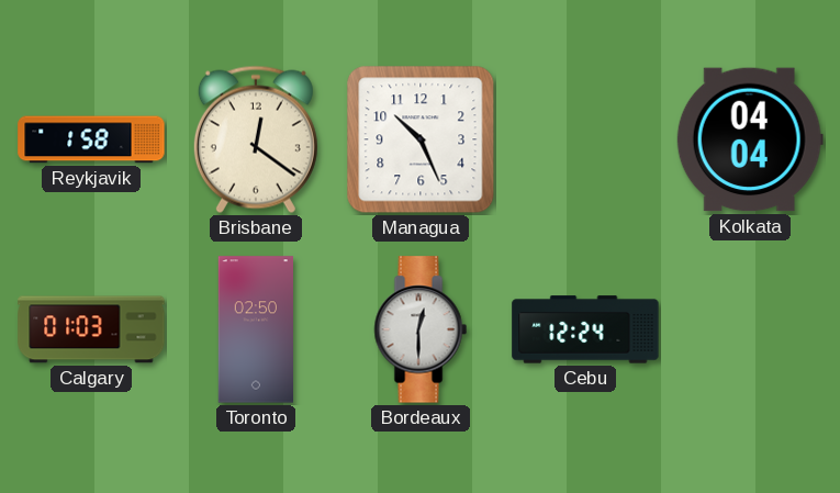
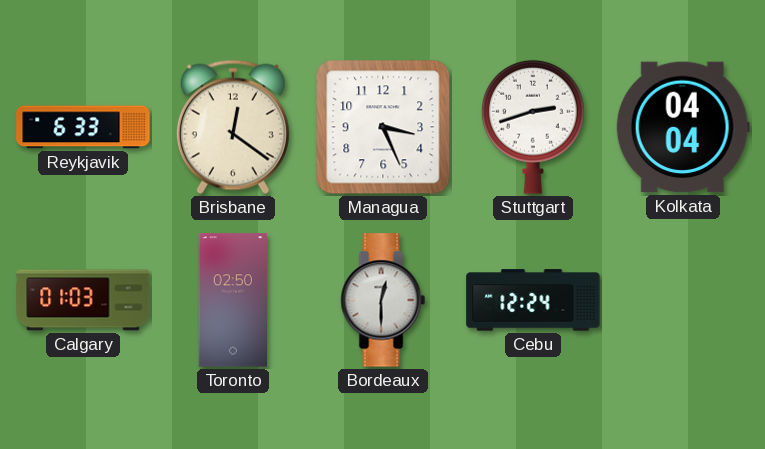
Reykjavik: 1:58 -> 6:33
Managua: 10:26 -> 3:26
Stuttgart: none -> 2:42
